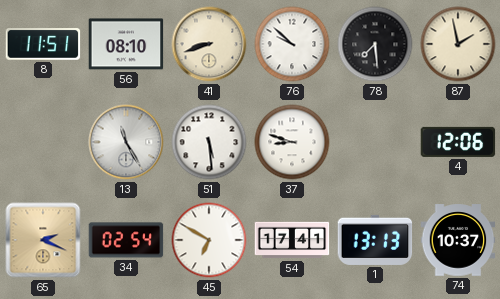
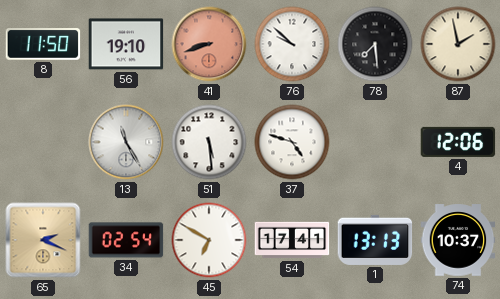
8: 11:51 -> 11:50
56: 08:10 -> 19:10
41 dial: cream -> salmon
37: 8:48 -> 4:48
